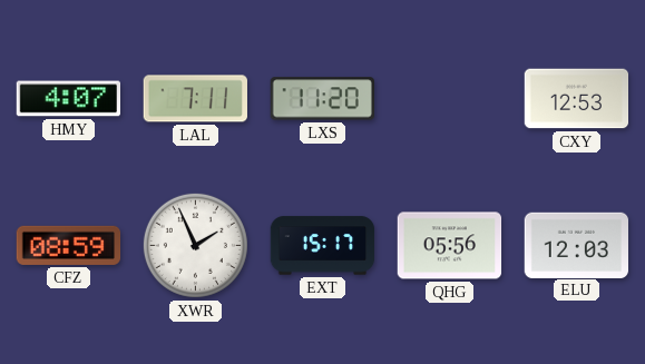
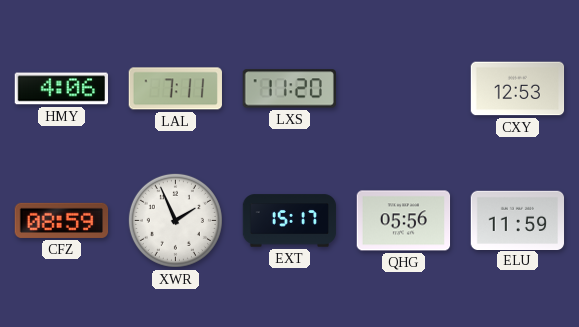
HMY: 4:07 -> 4:06
ELU: 12:03 -> 11:59
